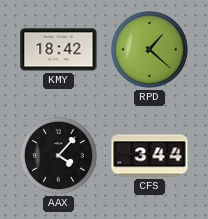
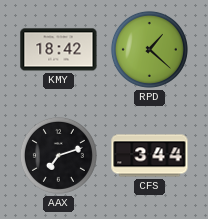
AAX: 4:07 -> 7:12
